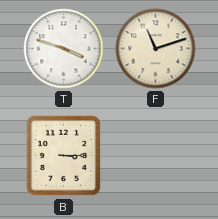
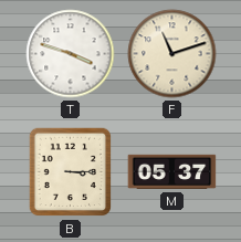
M: none -> 05:37
